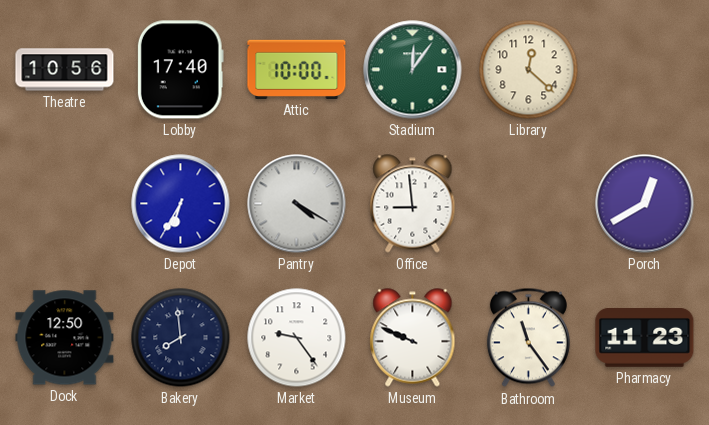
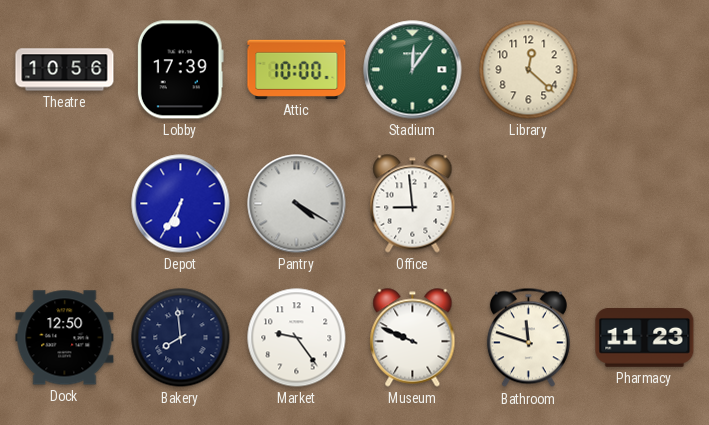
Lobby: 17:40 -> 17:39
Porch: 12:40 -> none
Bathroom: 11:24 -> 11:48
